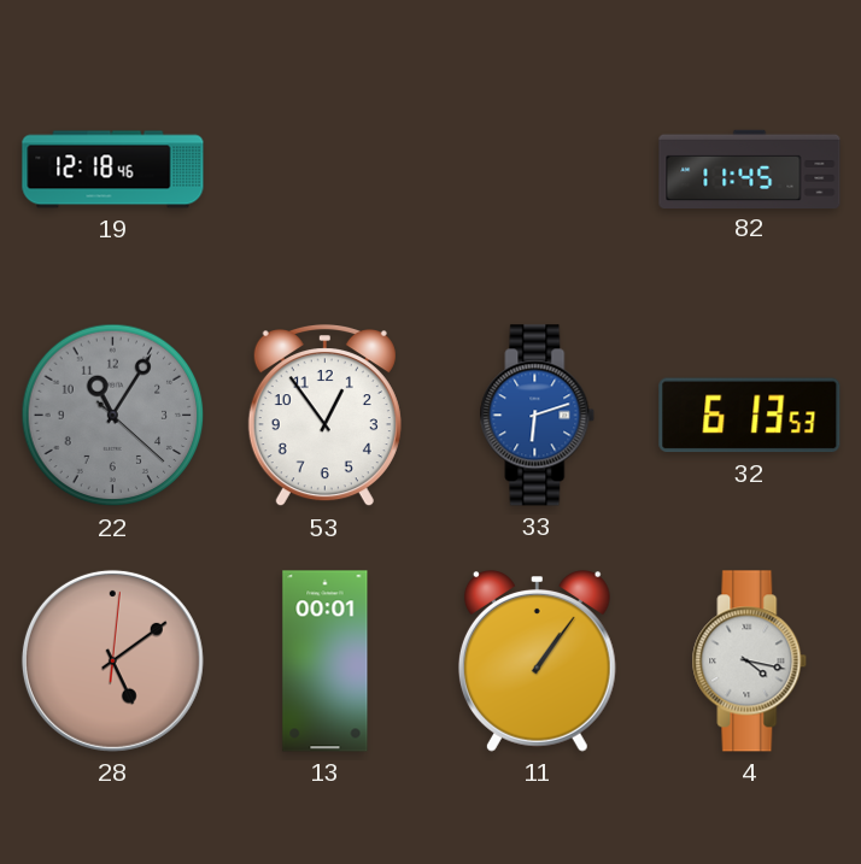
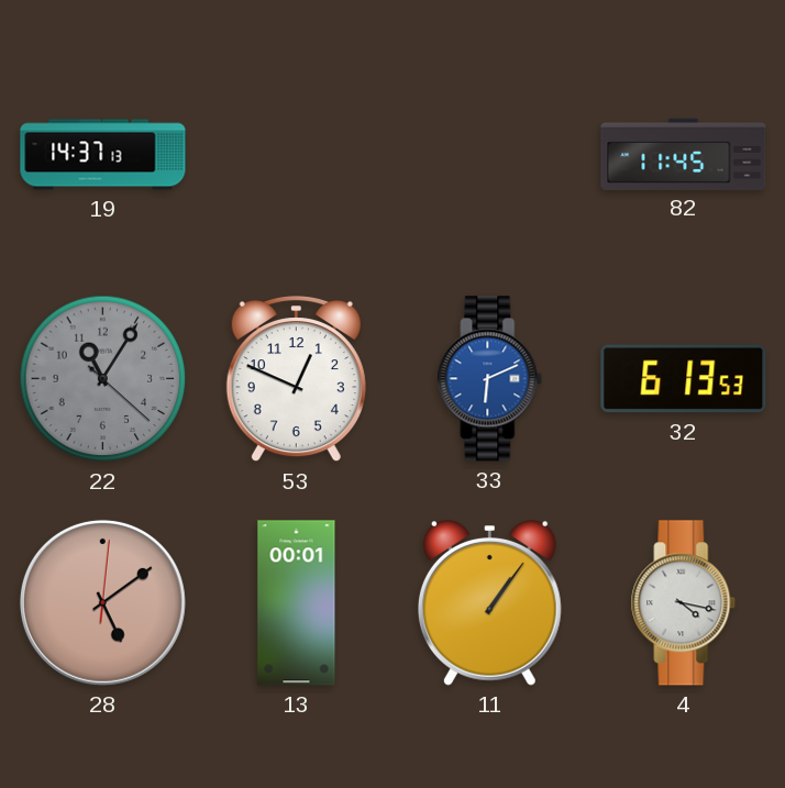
19: 12:18 -> 14:37
53: 12:54 -> 12:49
33: 6:12 -> 6:11
